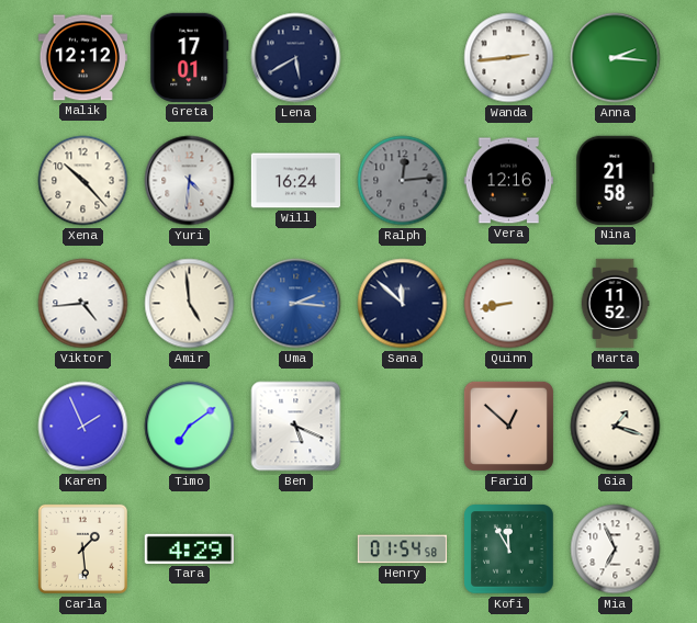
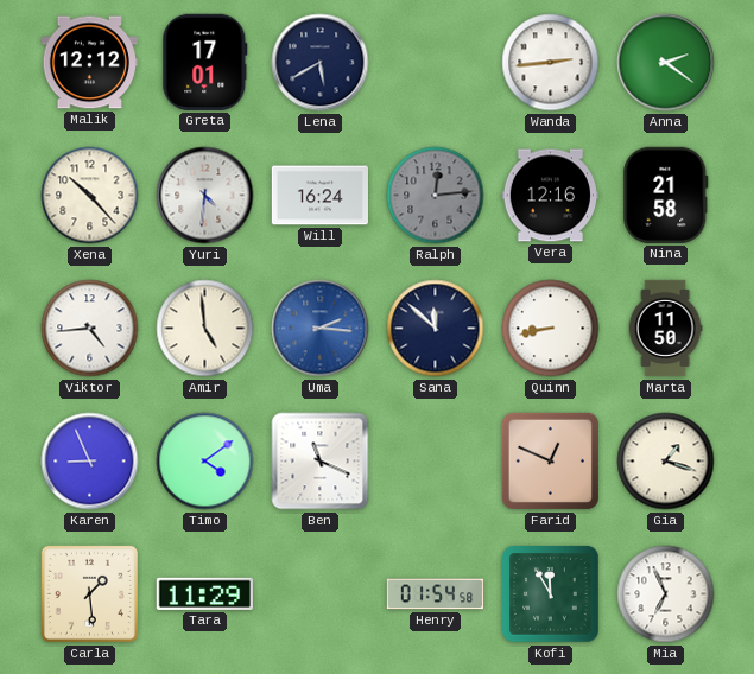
Anna: 2:16 -> 2:21
Marta: 11:52 -> 11:50
Karen: 1:56 -> 8:56
Timo: 7:09 -> 4:09
Ben: 5:19 -> 11:19
Farid: 12:52 -> 12:49
Tara: 4:29 -> 11:29
